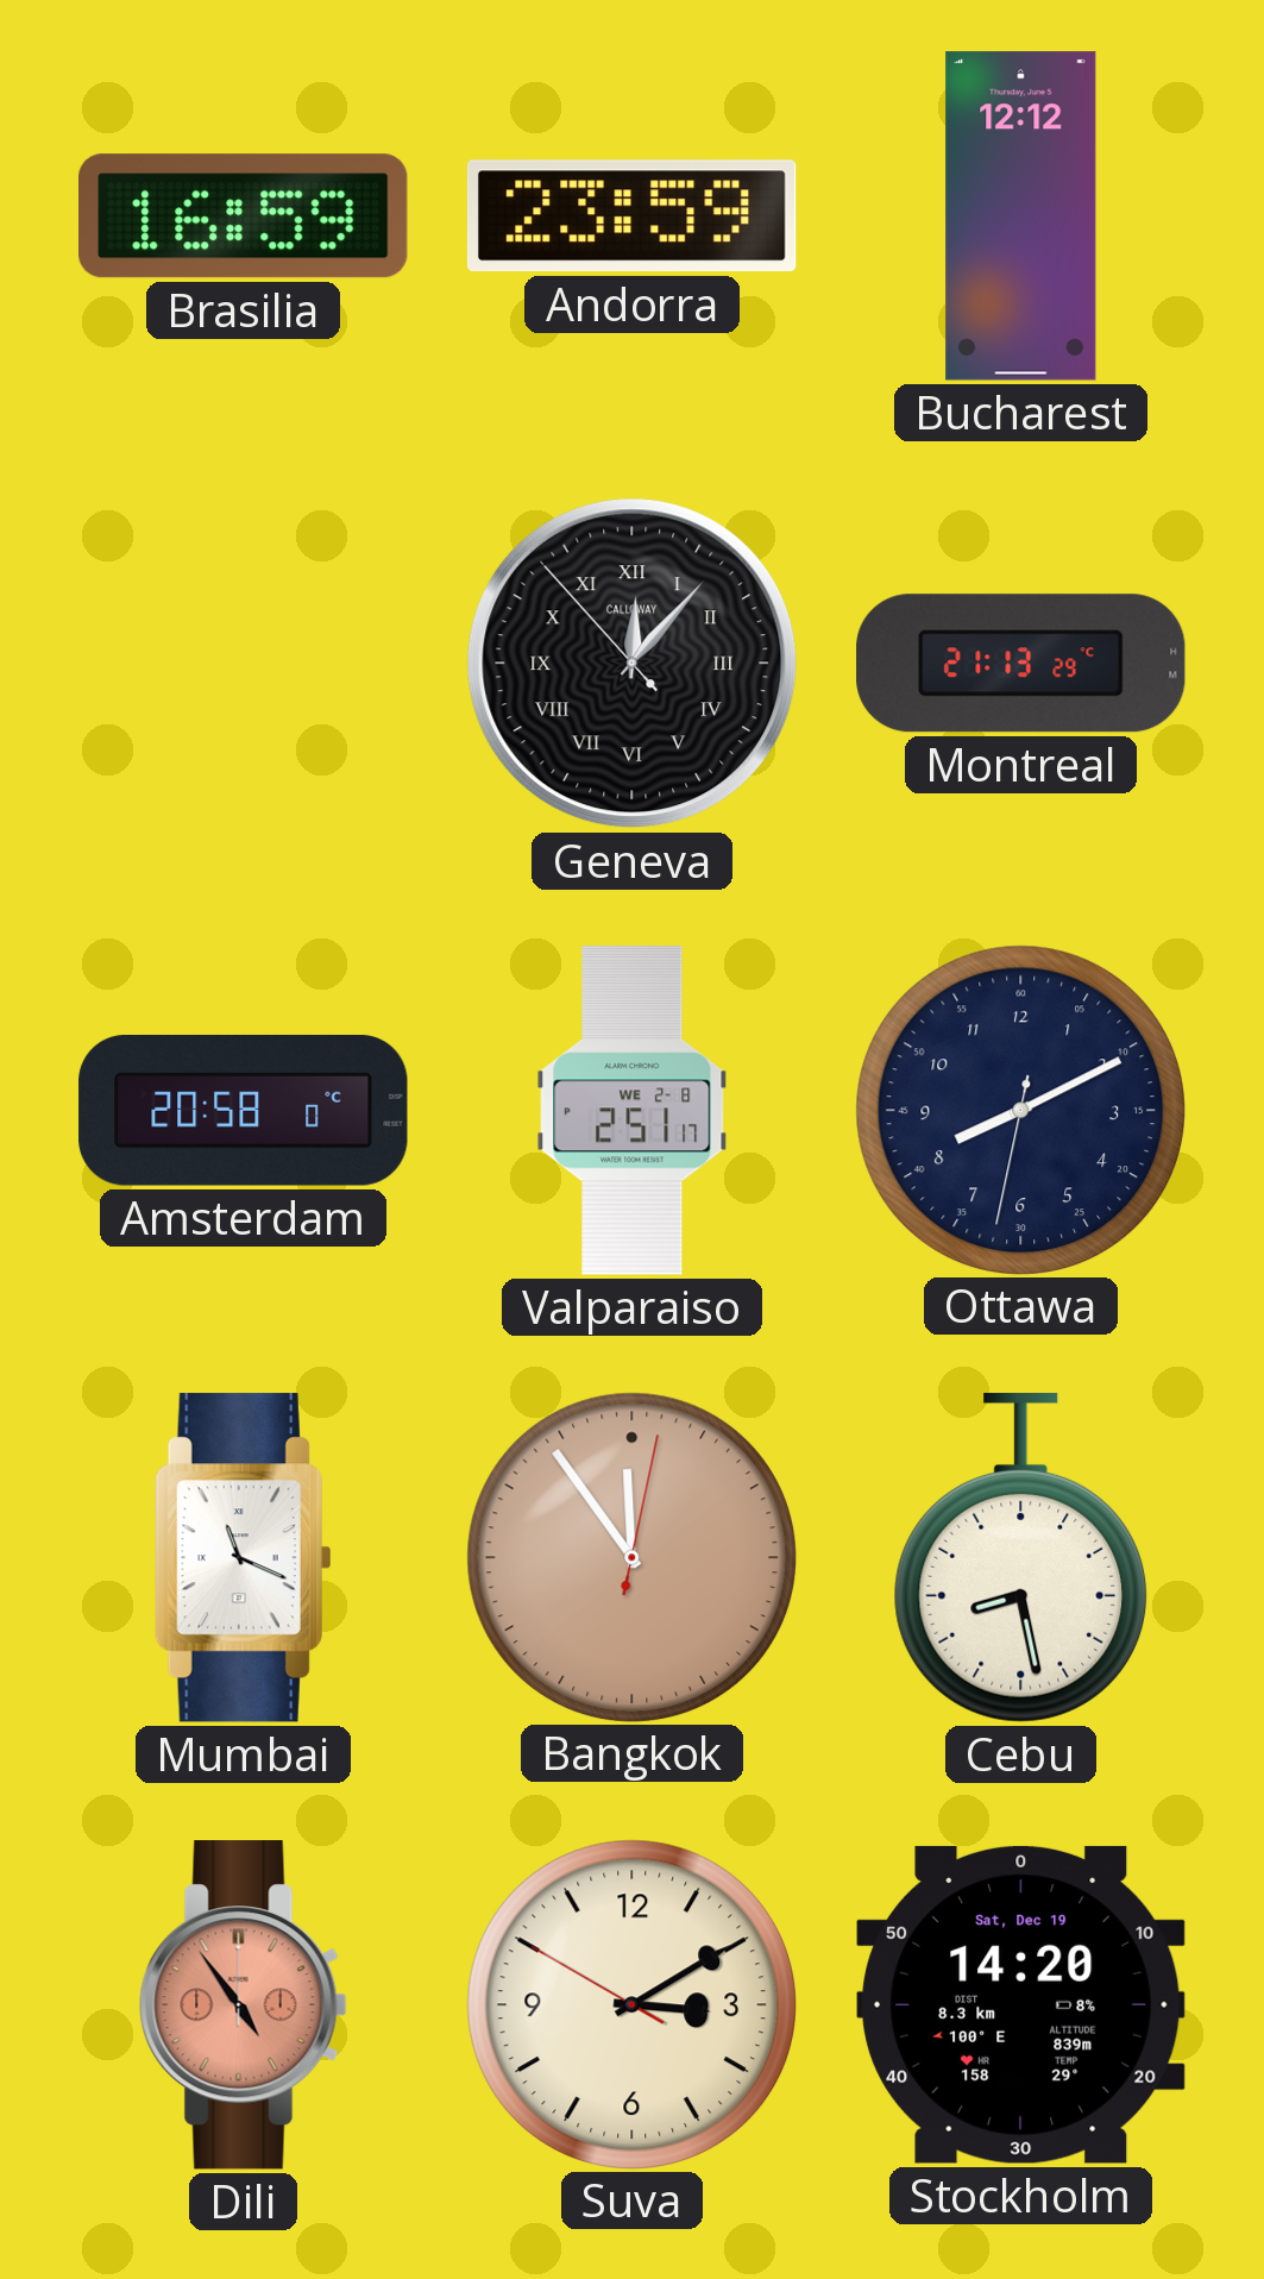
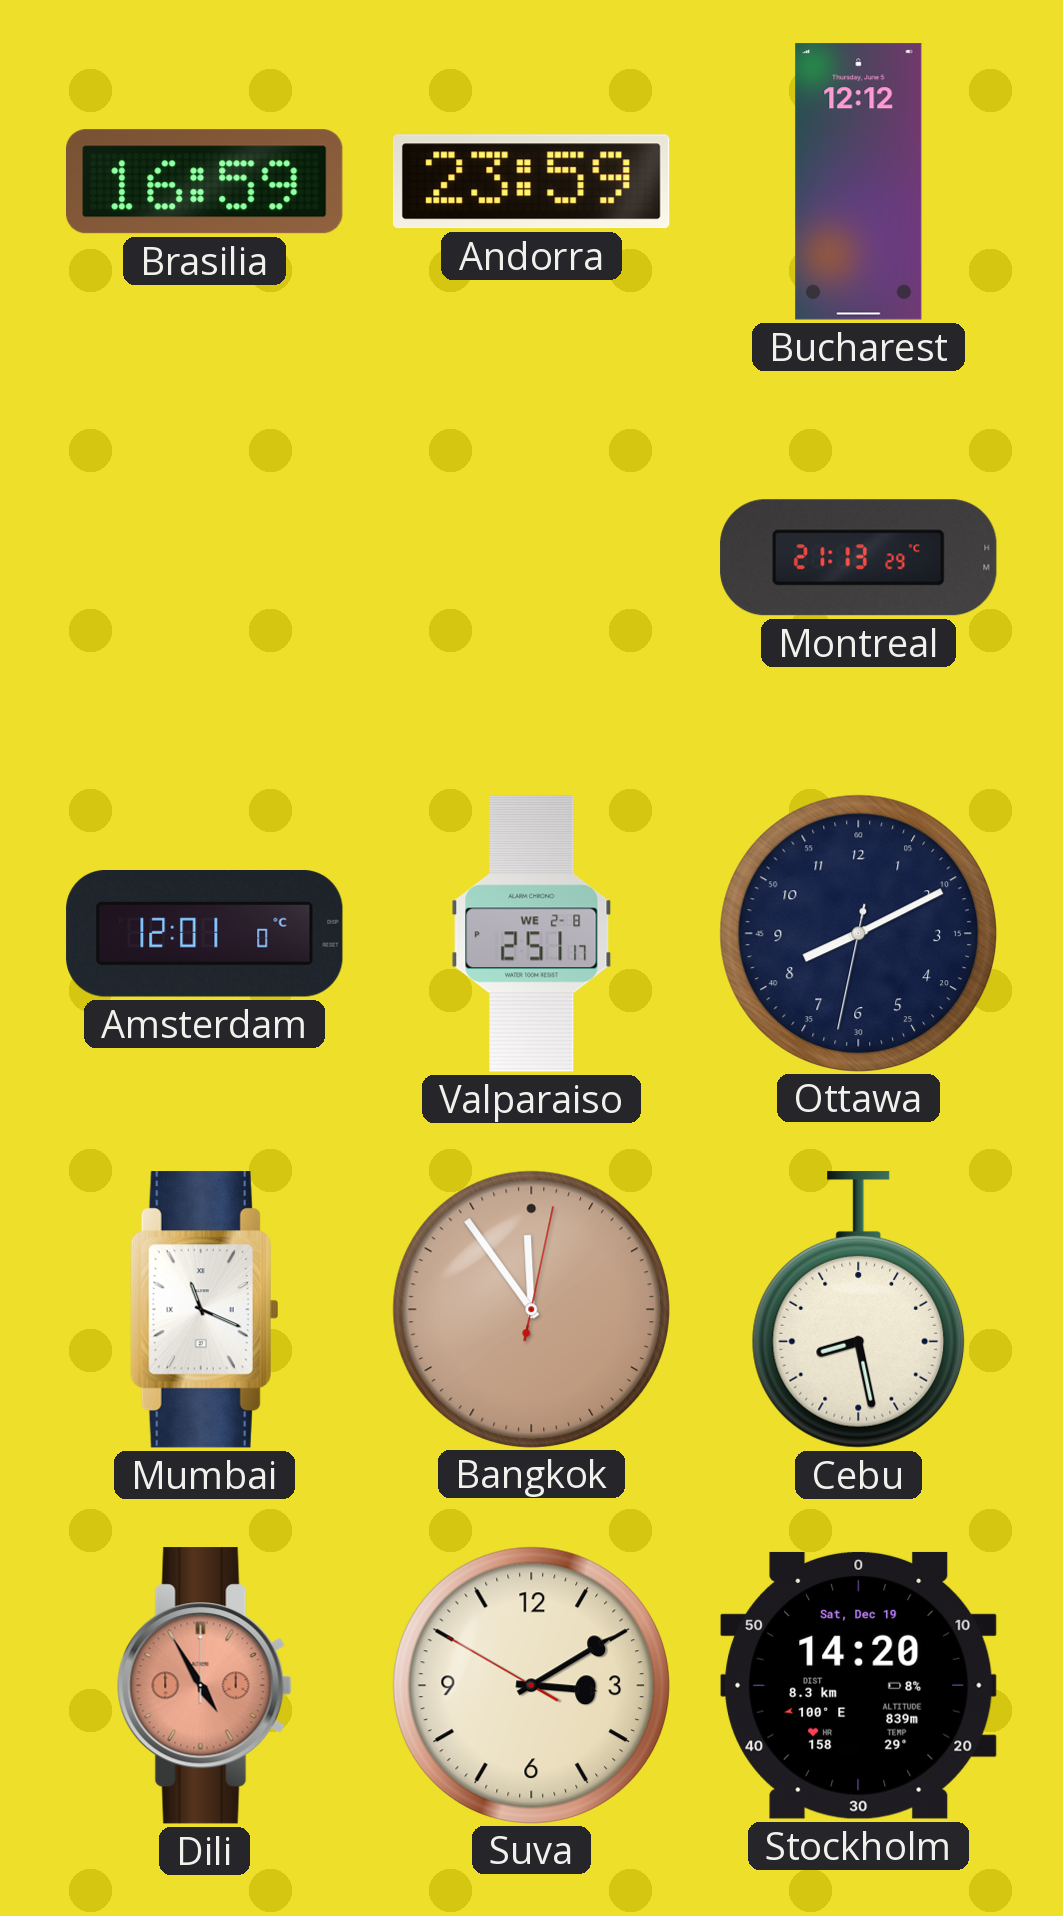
Geneva: 12:06 -> none
Amsterdam: 20:58 -> 12:01
Dili: 4:54 -> 4:55
